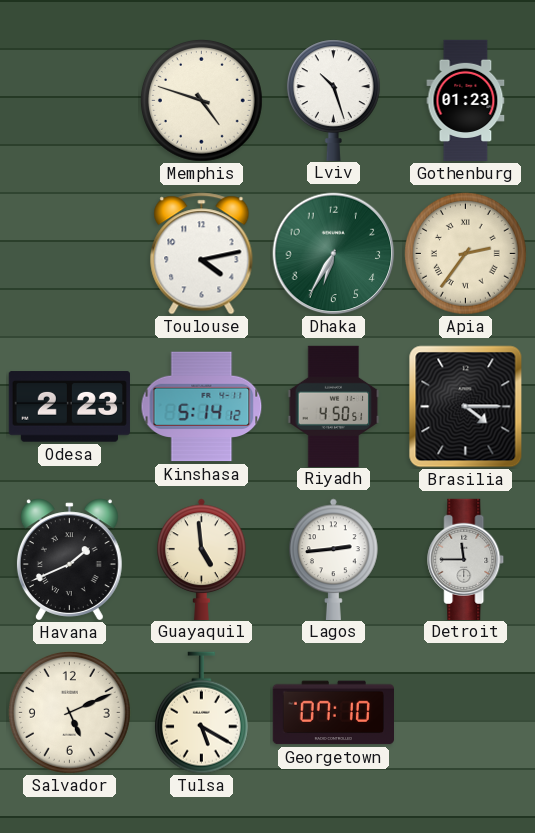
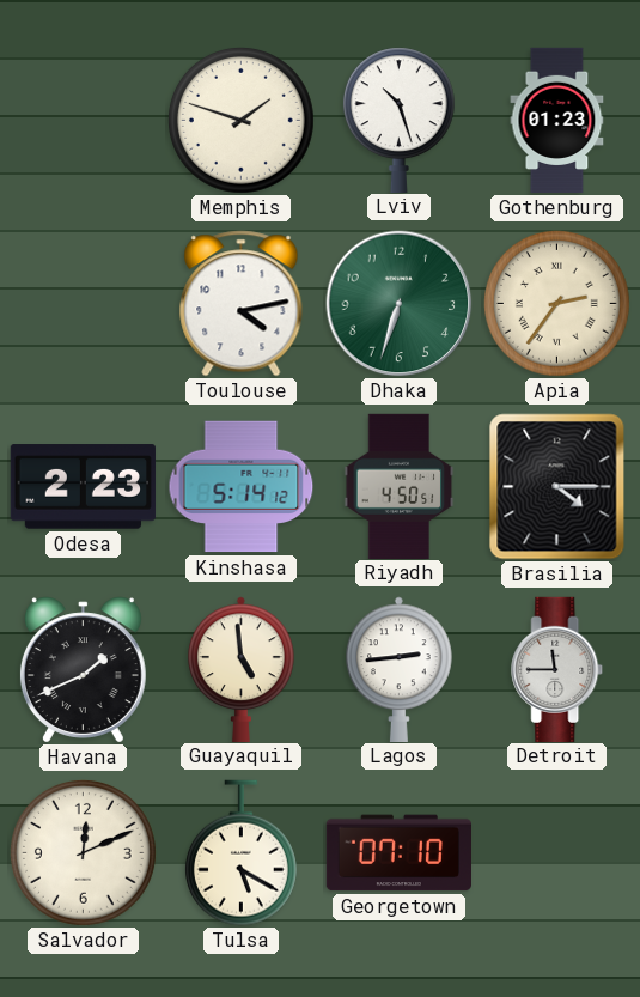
Memphis: 4:48 -> 1:48
Dhaka: 6:35 -> 6:33
Salvador: 5:11 -> 12:11
